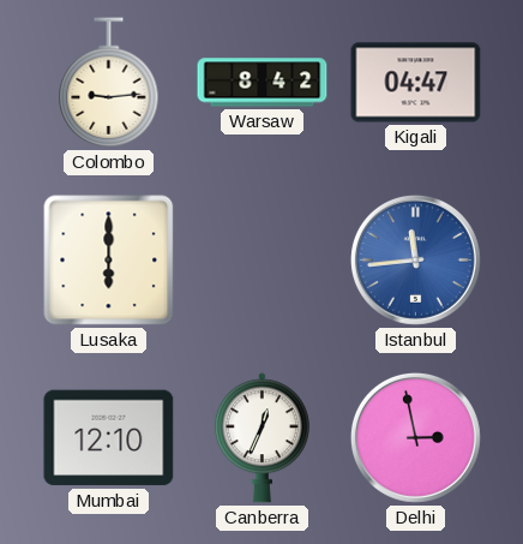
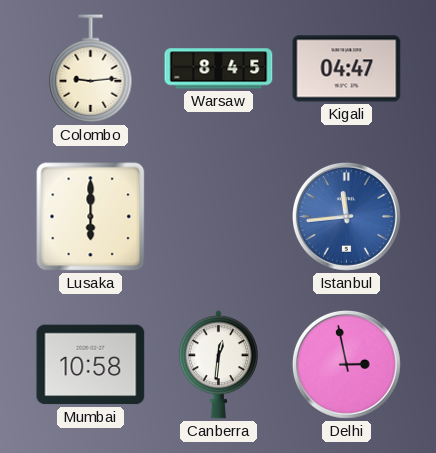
Warsaw: 8:42 -> 8:45
Mumbai: 12:10 -> 10:58
Canberra: 12:34 -> 12:31
